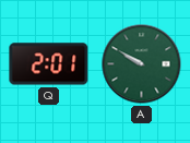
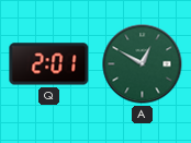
A: 9:50 -> 12:50
